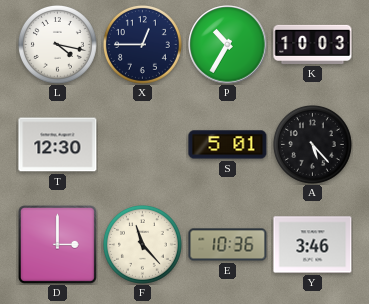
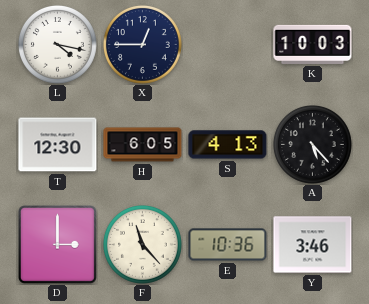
P: 10:35 -> none
H: none -> 6:05
S: 5:01 -> 4:13
